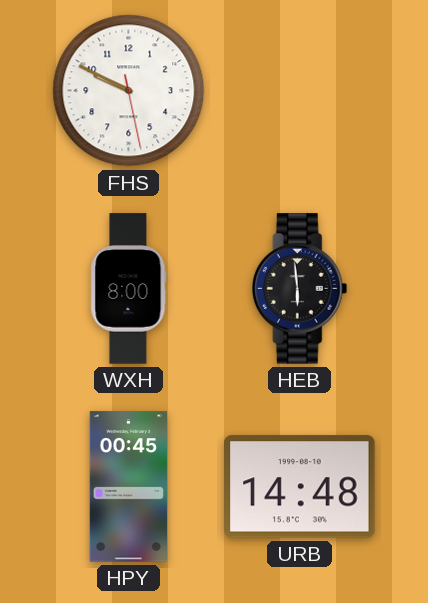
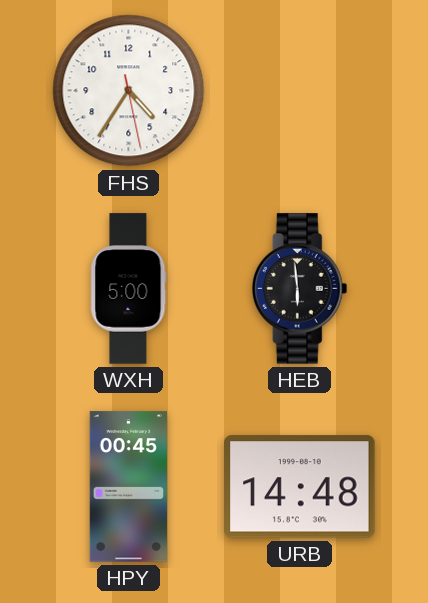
FHS: 9:49 -> 4:35
WXH: 8:00 -> 5:00
